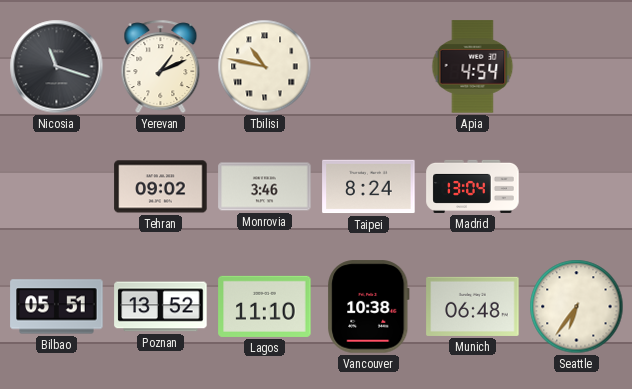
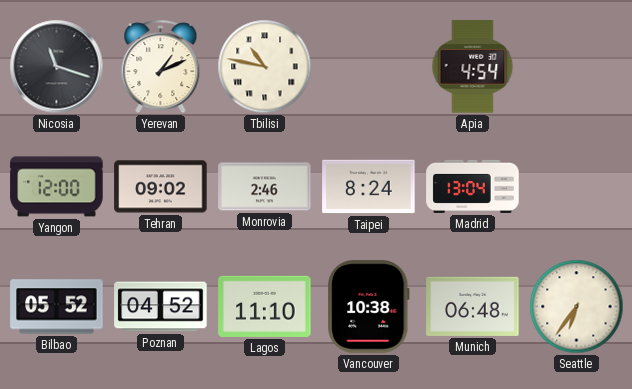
Yangon: none -> 12:00
Monrovia: 3:46 -> 2:46
Bilbao: 05:51 -> 05:52
Poznan: 13:52 -> 04:52
